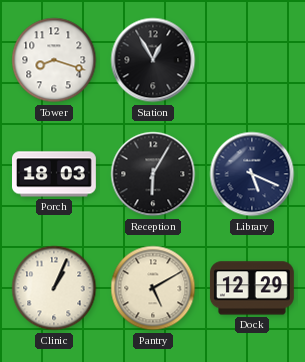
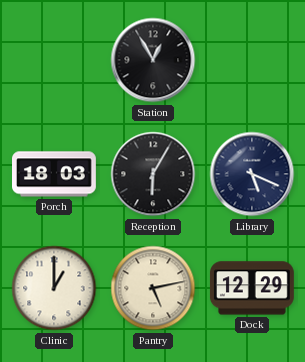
Tower: 8:18 -> none
Clinic: 1:04 -> 1:00
Pantry: 5:10 -> 5:13
